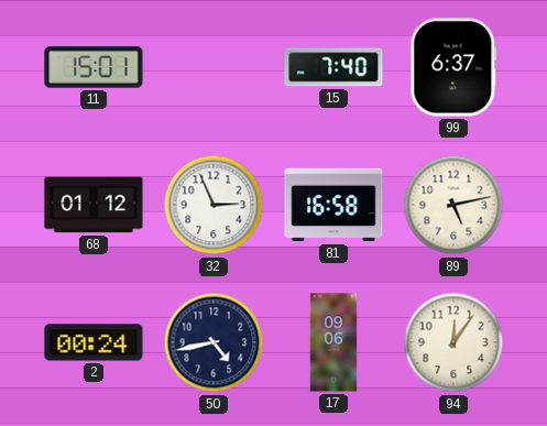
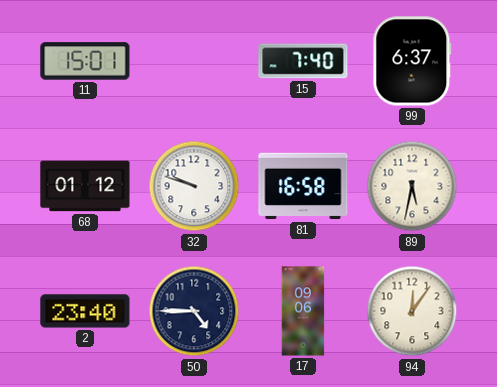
32: 2:56 -> 9:48
89: 5:13 -> 5:32
2: 00:24 -> 23:40
50: 4:43 -> 4:45
